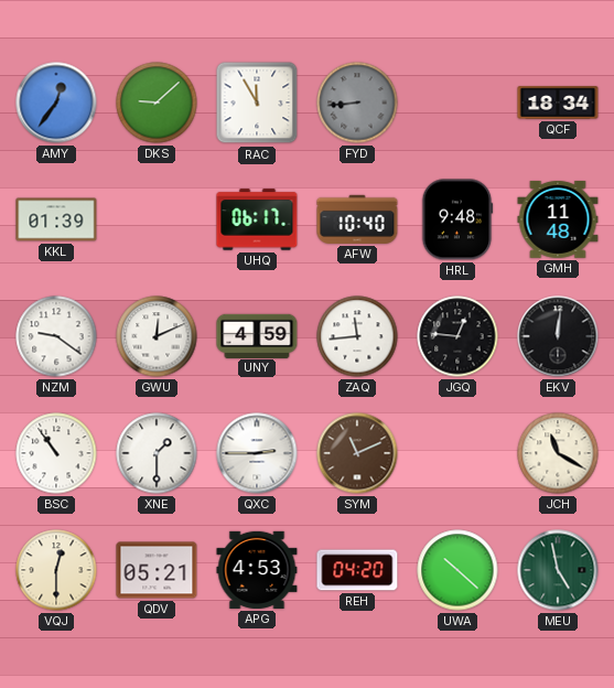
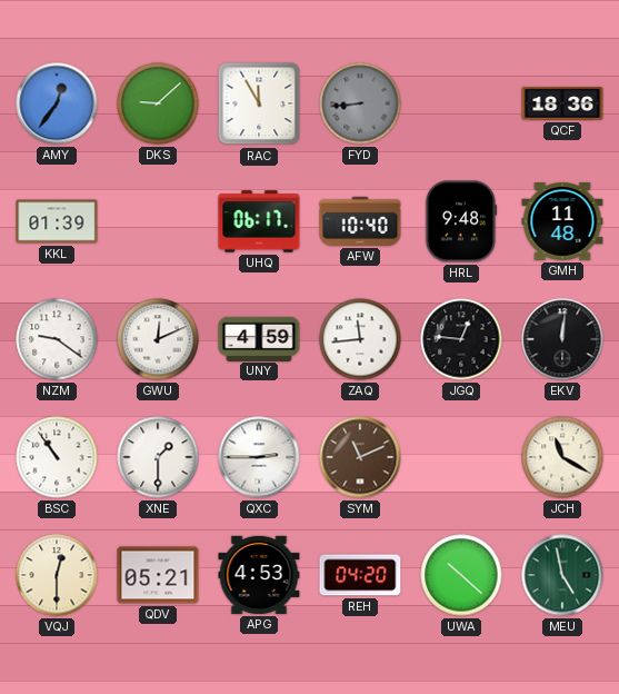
QCF: 18:34 -> 18:36
